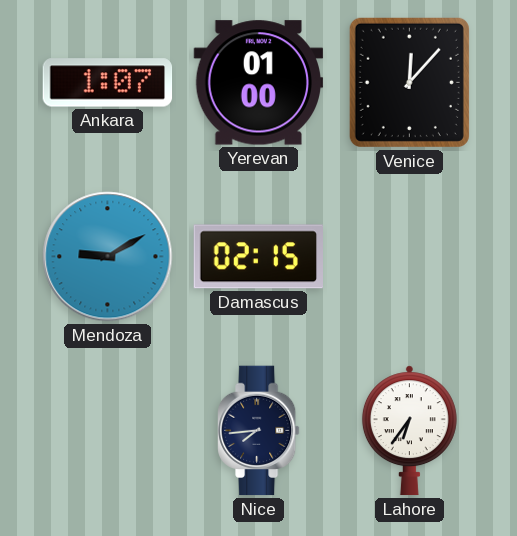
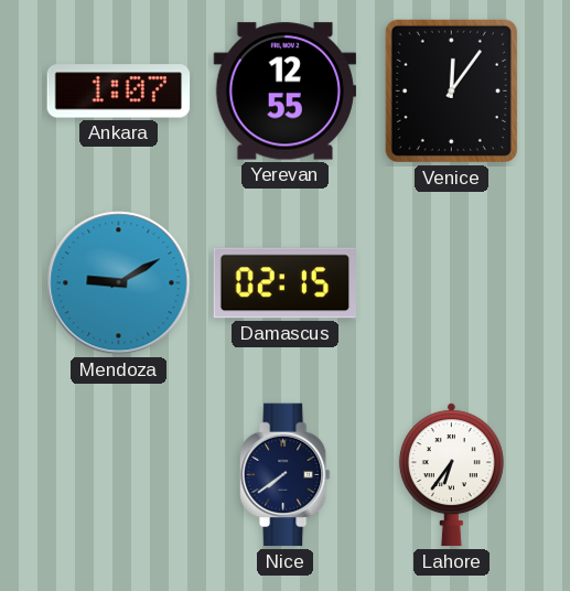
Yerevan: 01:00 -> 12:55
Venice: 12:07 -> 12:06
Nice: 7:44 -> 7:39
